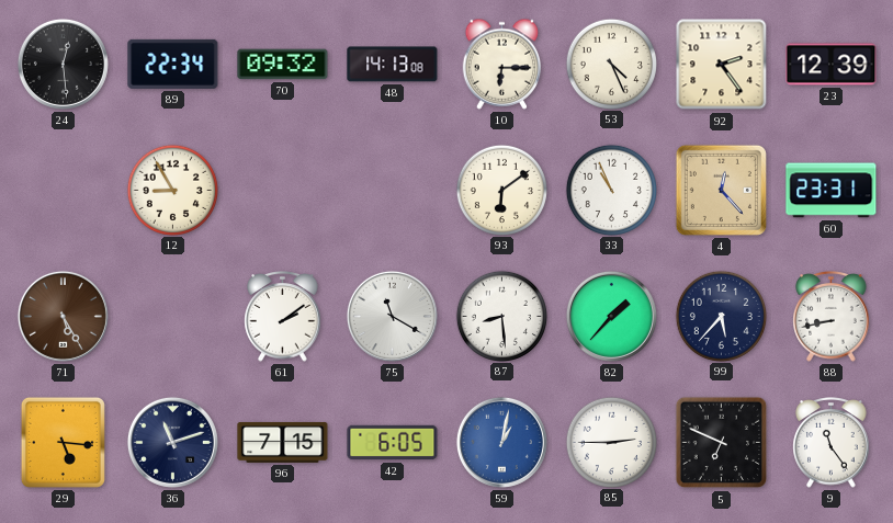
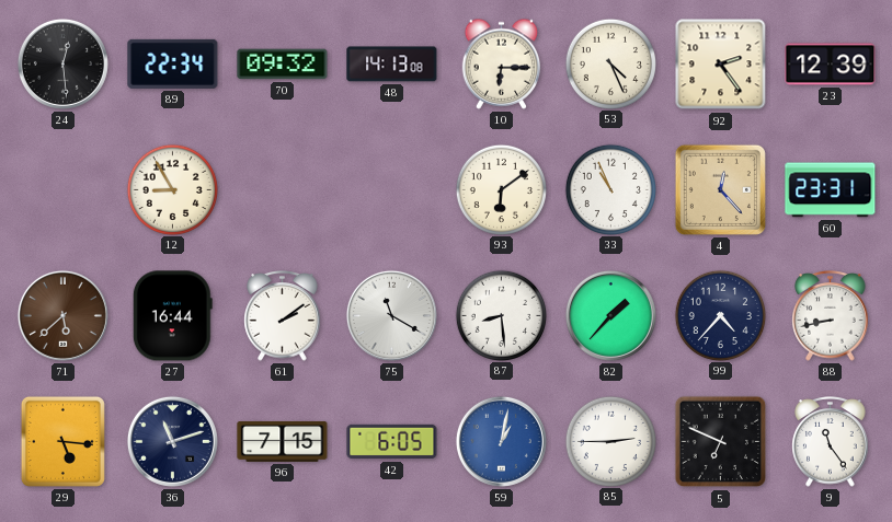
71: 5:25 -> 5:38
27: none -> 16:44
99: 5:37 -> 4:37
